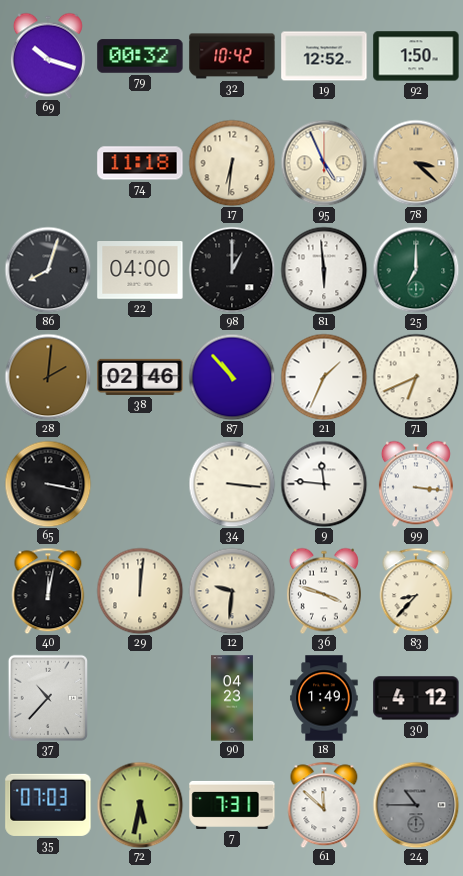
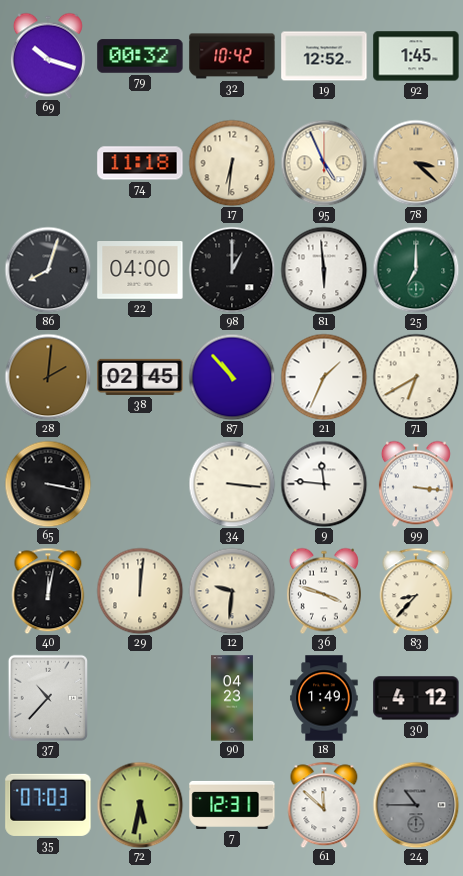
92: 1:50 -> 1:45
38: 02:46 -> 02:45
71: 6:41 -> 6:40
7: 7:31 -> 12:31
